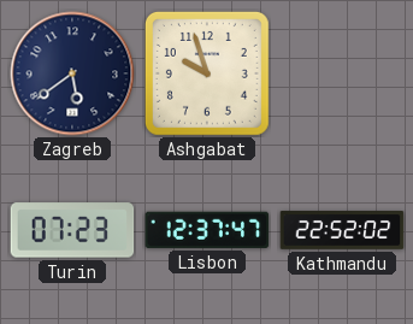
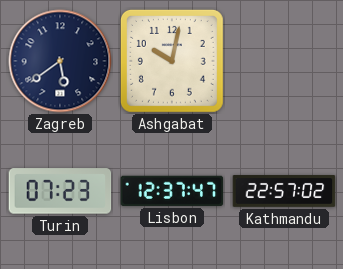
Ashgabat: 9:57 -> 10:02
Kathmandu: 22:52 -> 22:57
